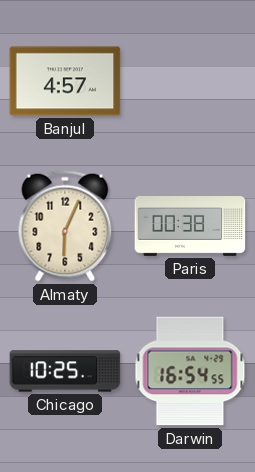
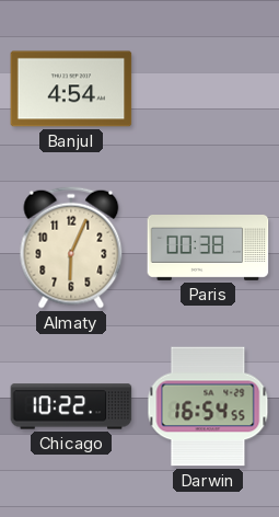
Banjul: 4:57 -> 4:54
Chicago: 10:25 -> 10:22
